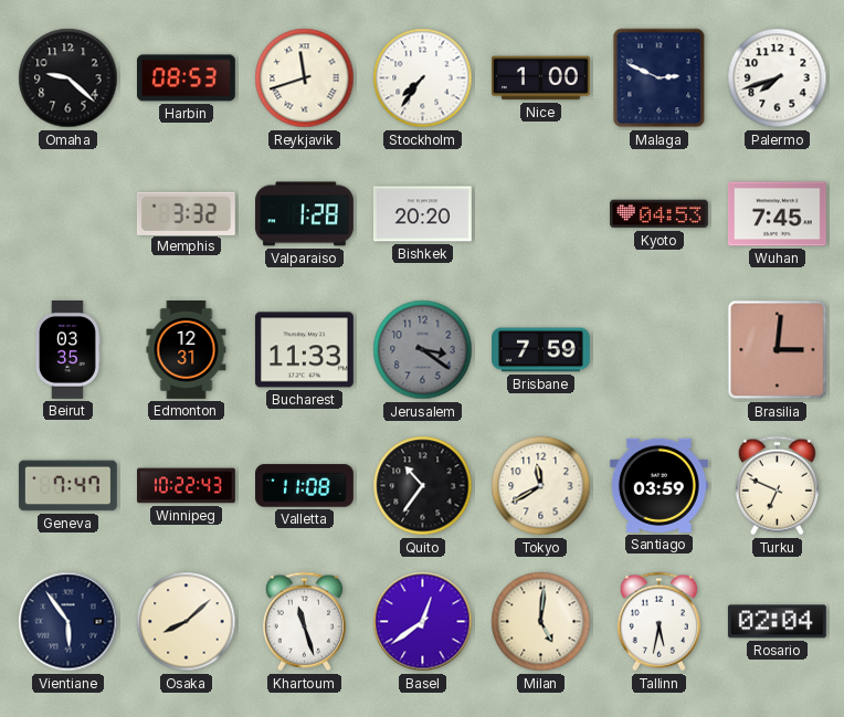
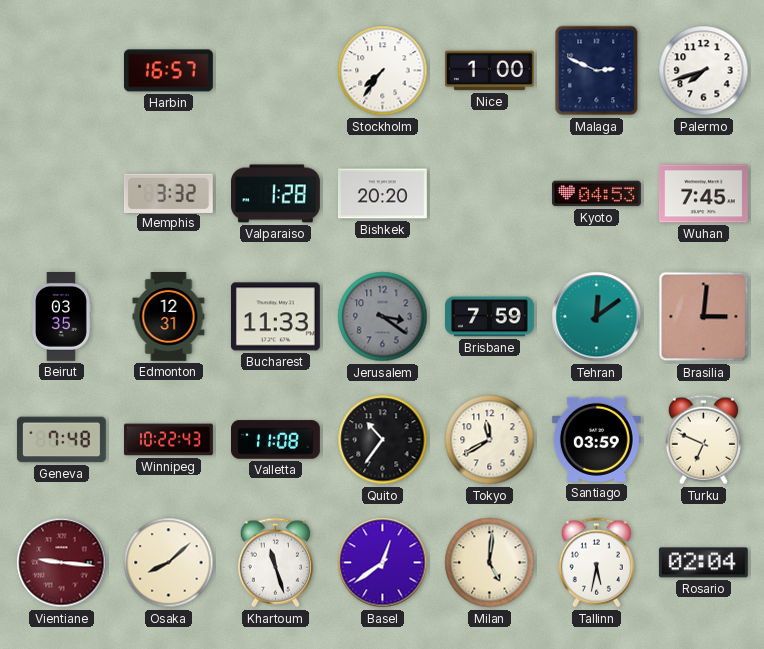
Omaha: 9:22 -> none
Harbin: 08:53 -> 16:57
Reykjavik: 11:42 -> none
Tehran: none -> 12:09
Geneva: 7:47 -> 7:48
Vientiane: 5:54 -> 9:16
Vientiane dial: navy -> burgundy
